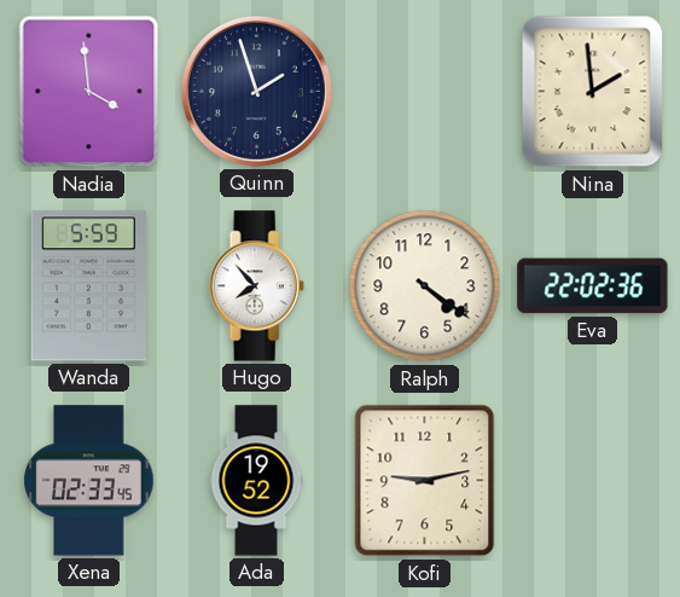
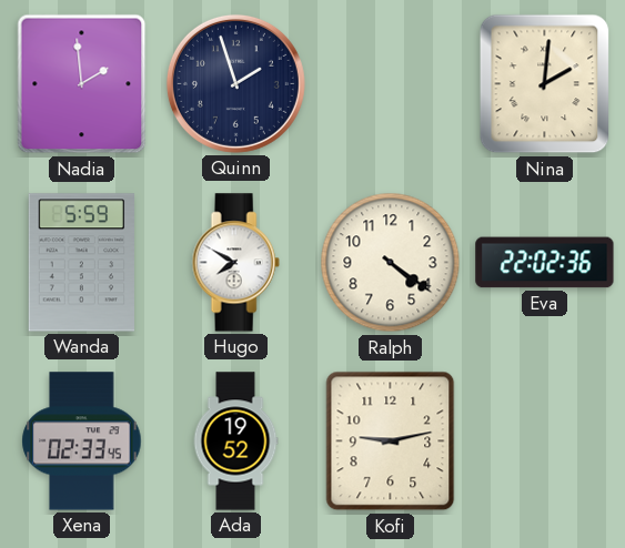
Nadia: 3:59 -> 1:59
Nina: 1:59 -> 2:01
Hugo: 7:53 -> 7:50
